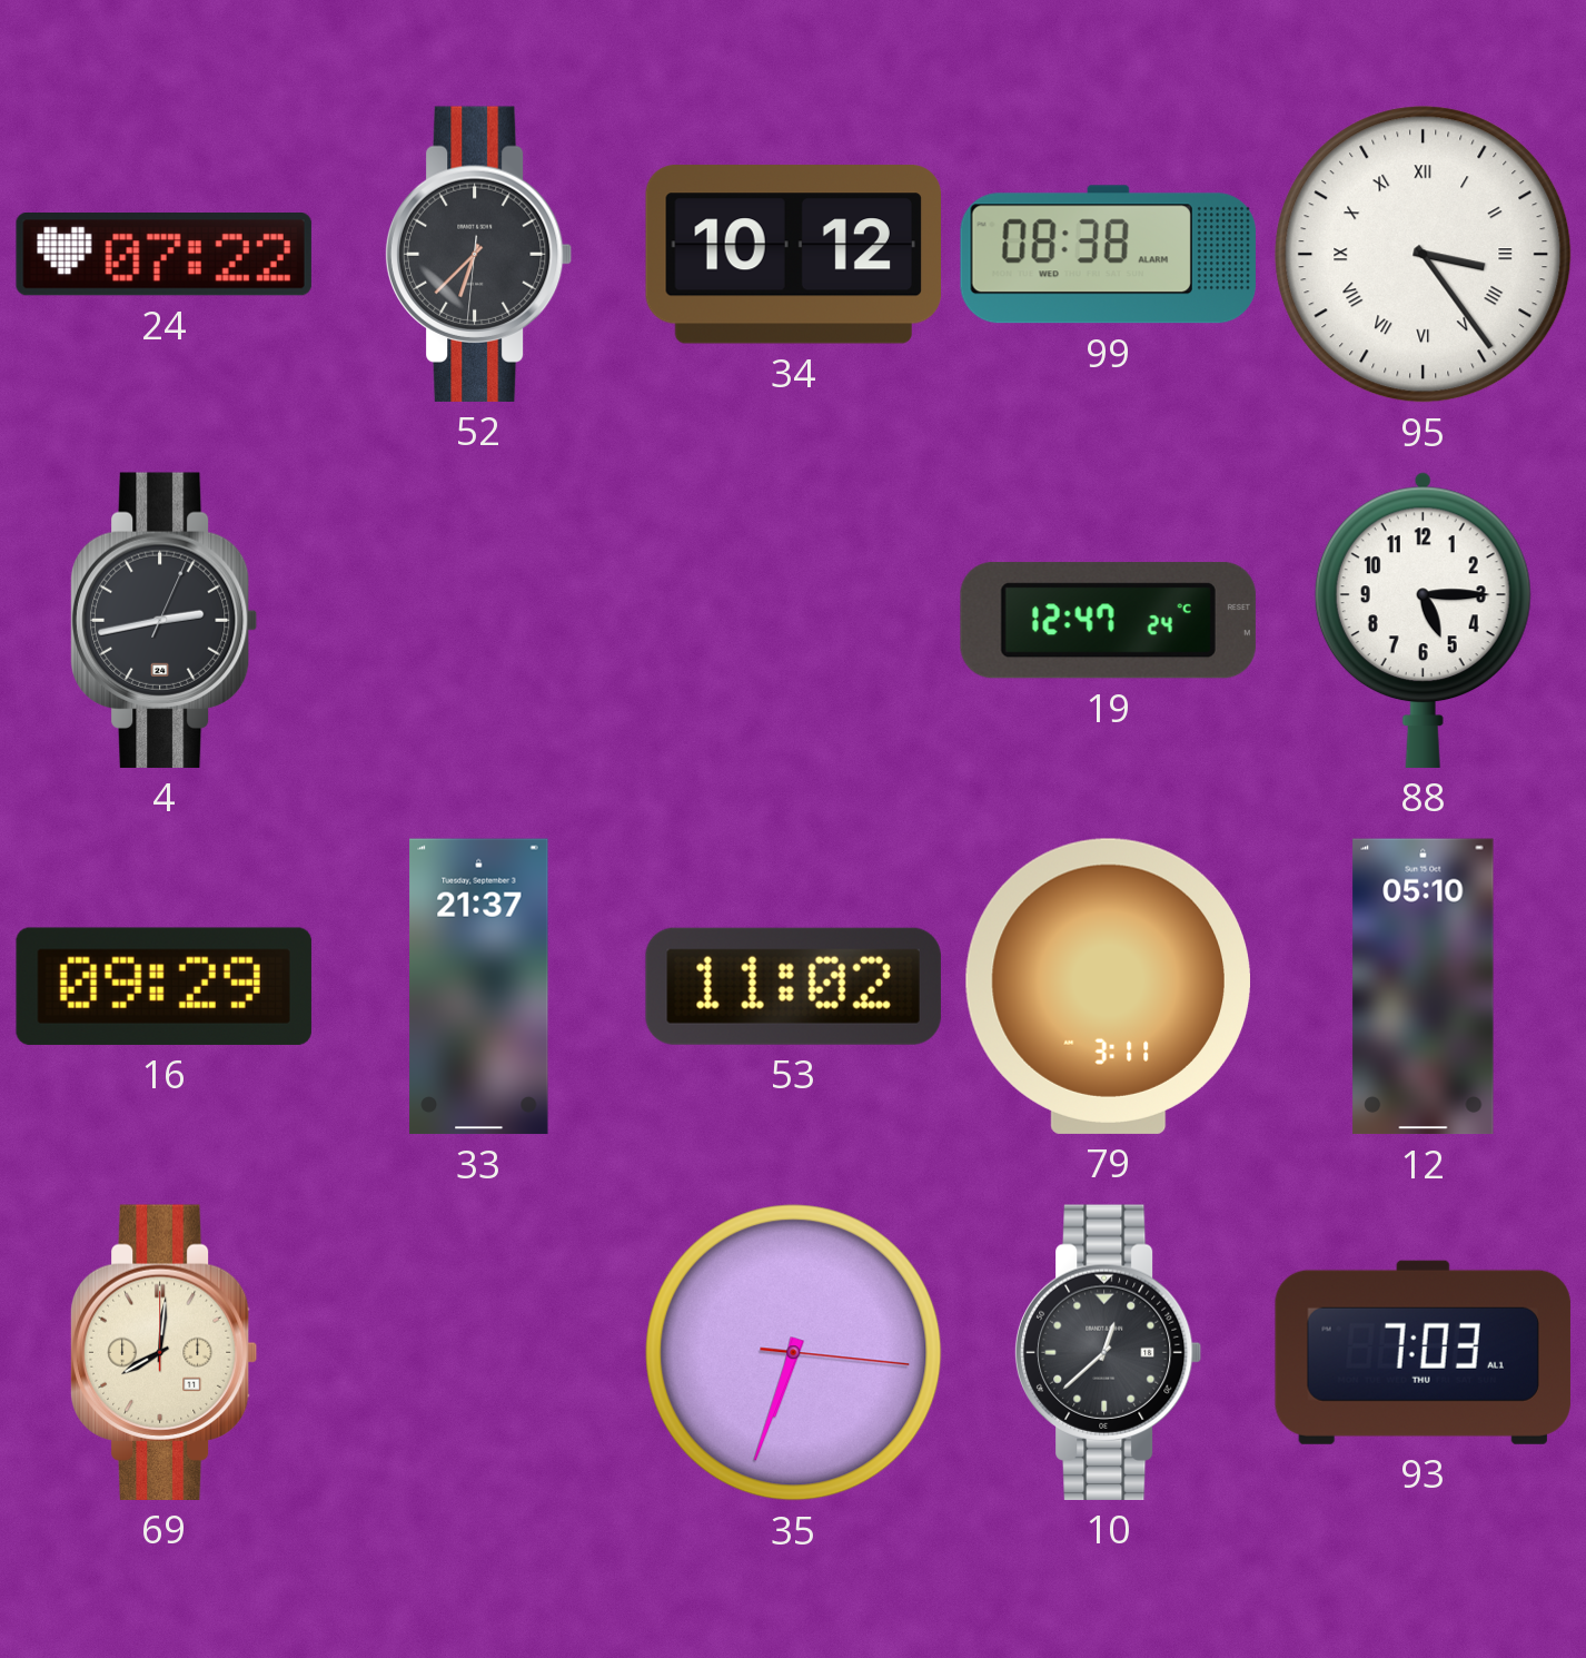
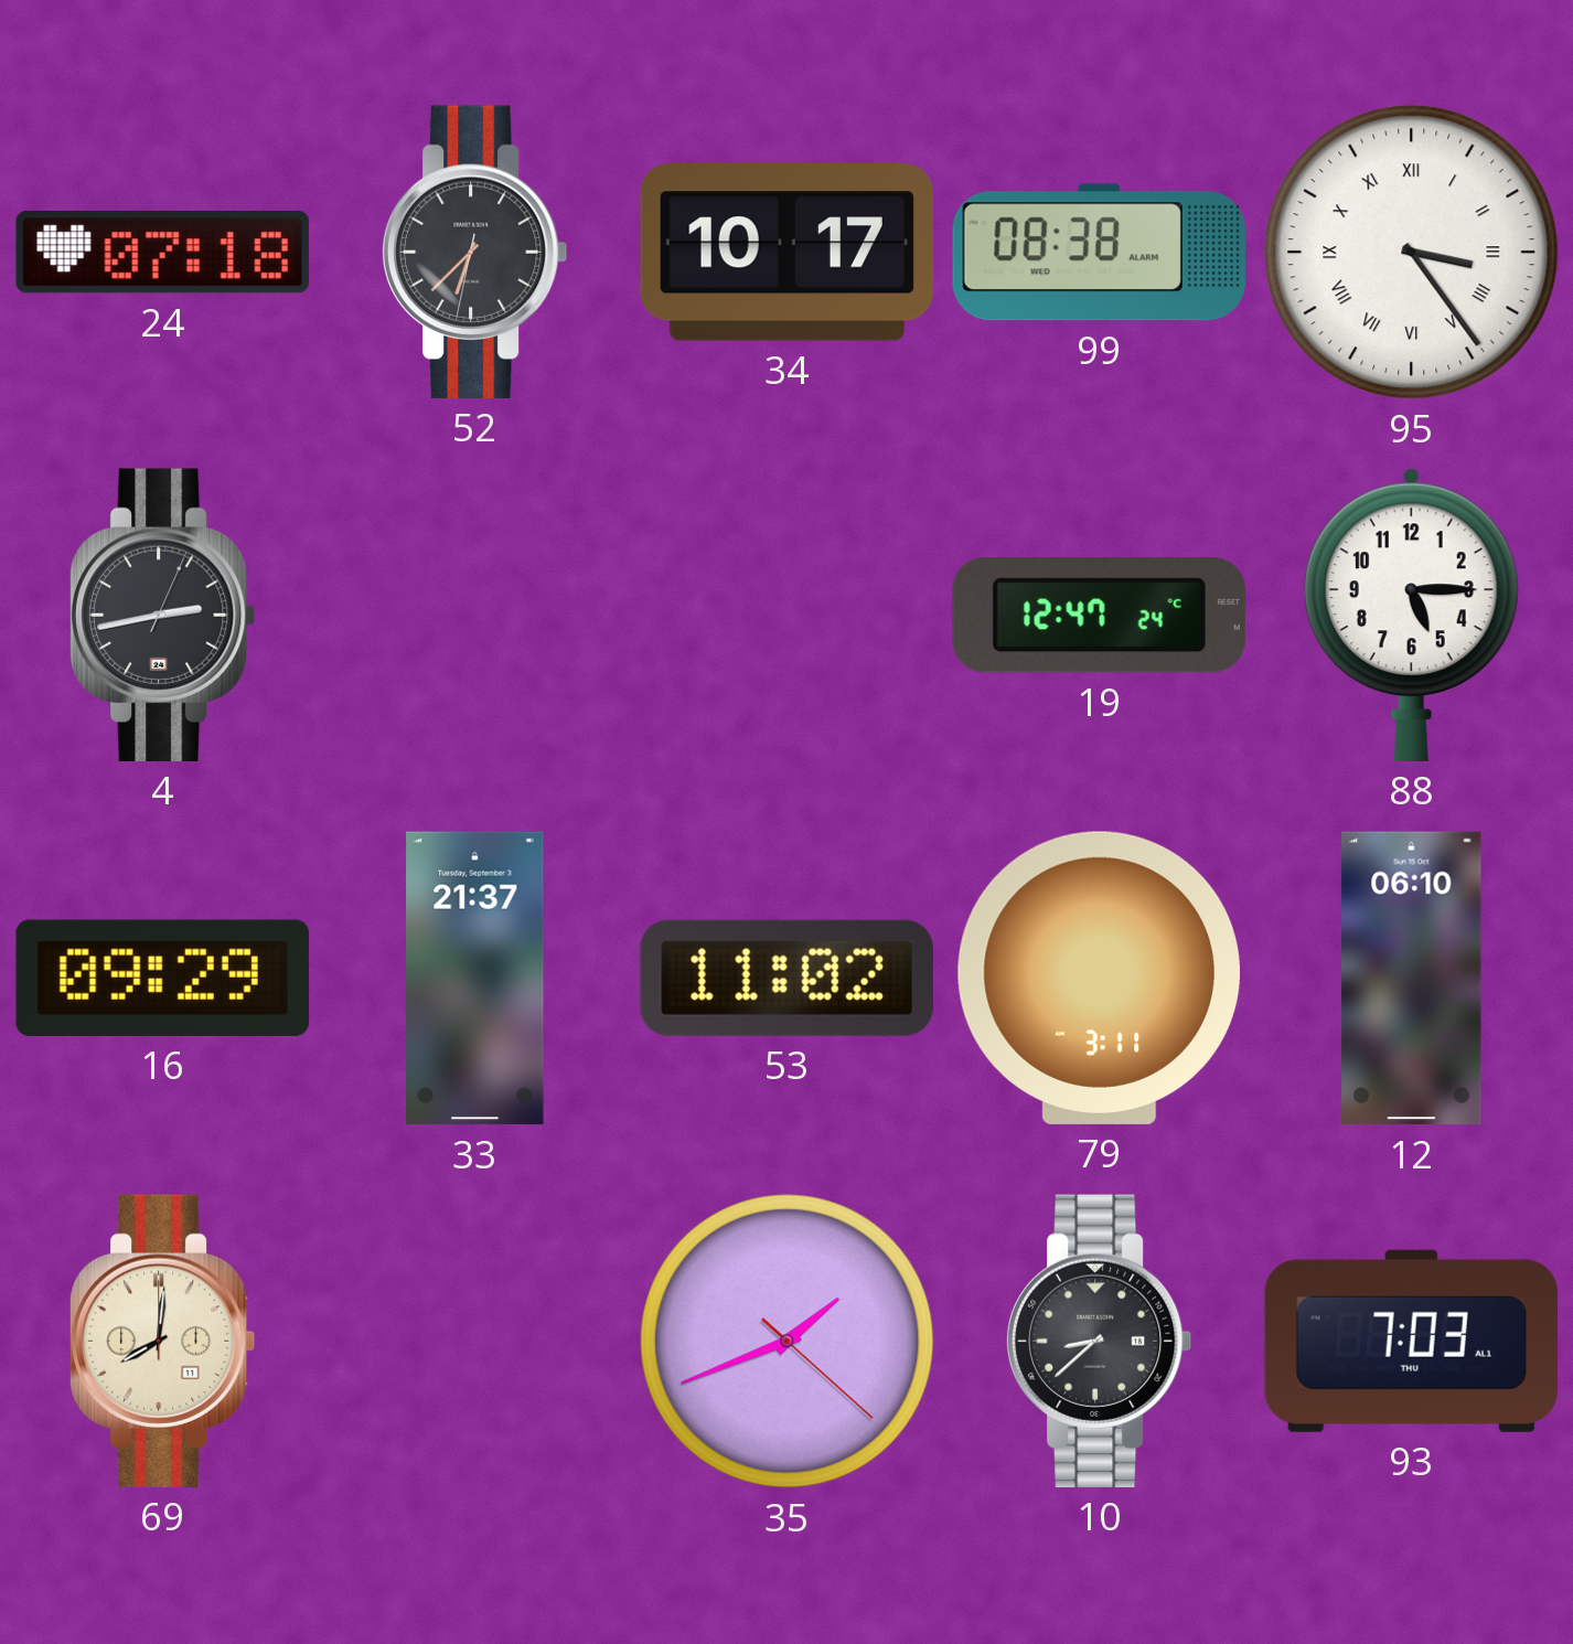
24: 07:22 -> 07:18
52: 6:37:31 -> 6:37:32
34: 10:12 -> 10:17
12: 05:10 -> 06:10
35: 6:33 -> 1:41
10: 12:38 -> 8:38
